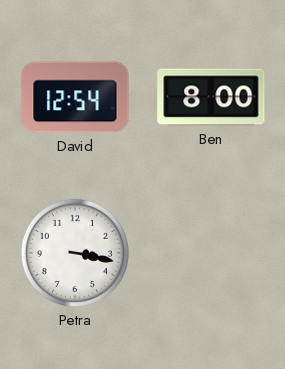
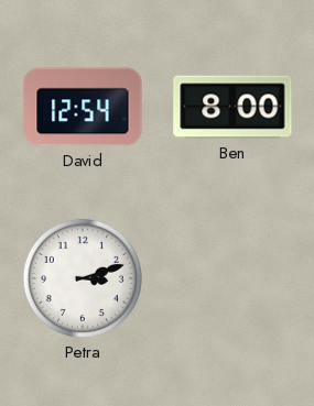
Petra: 3:17 -> 3:12
